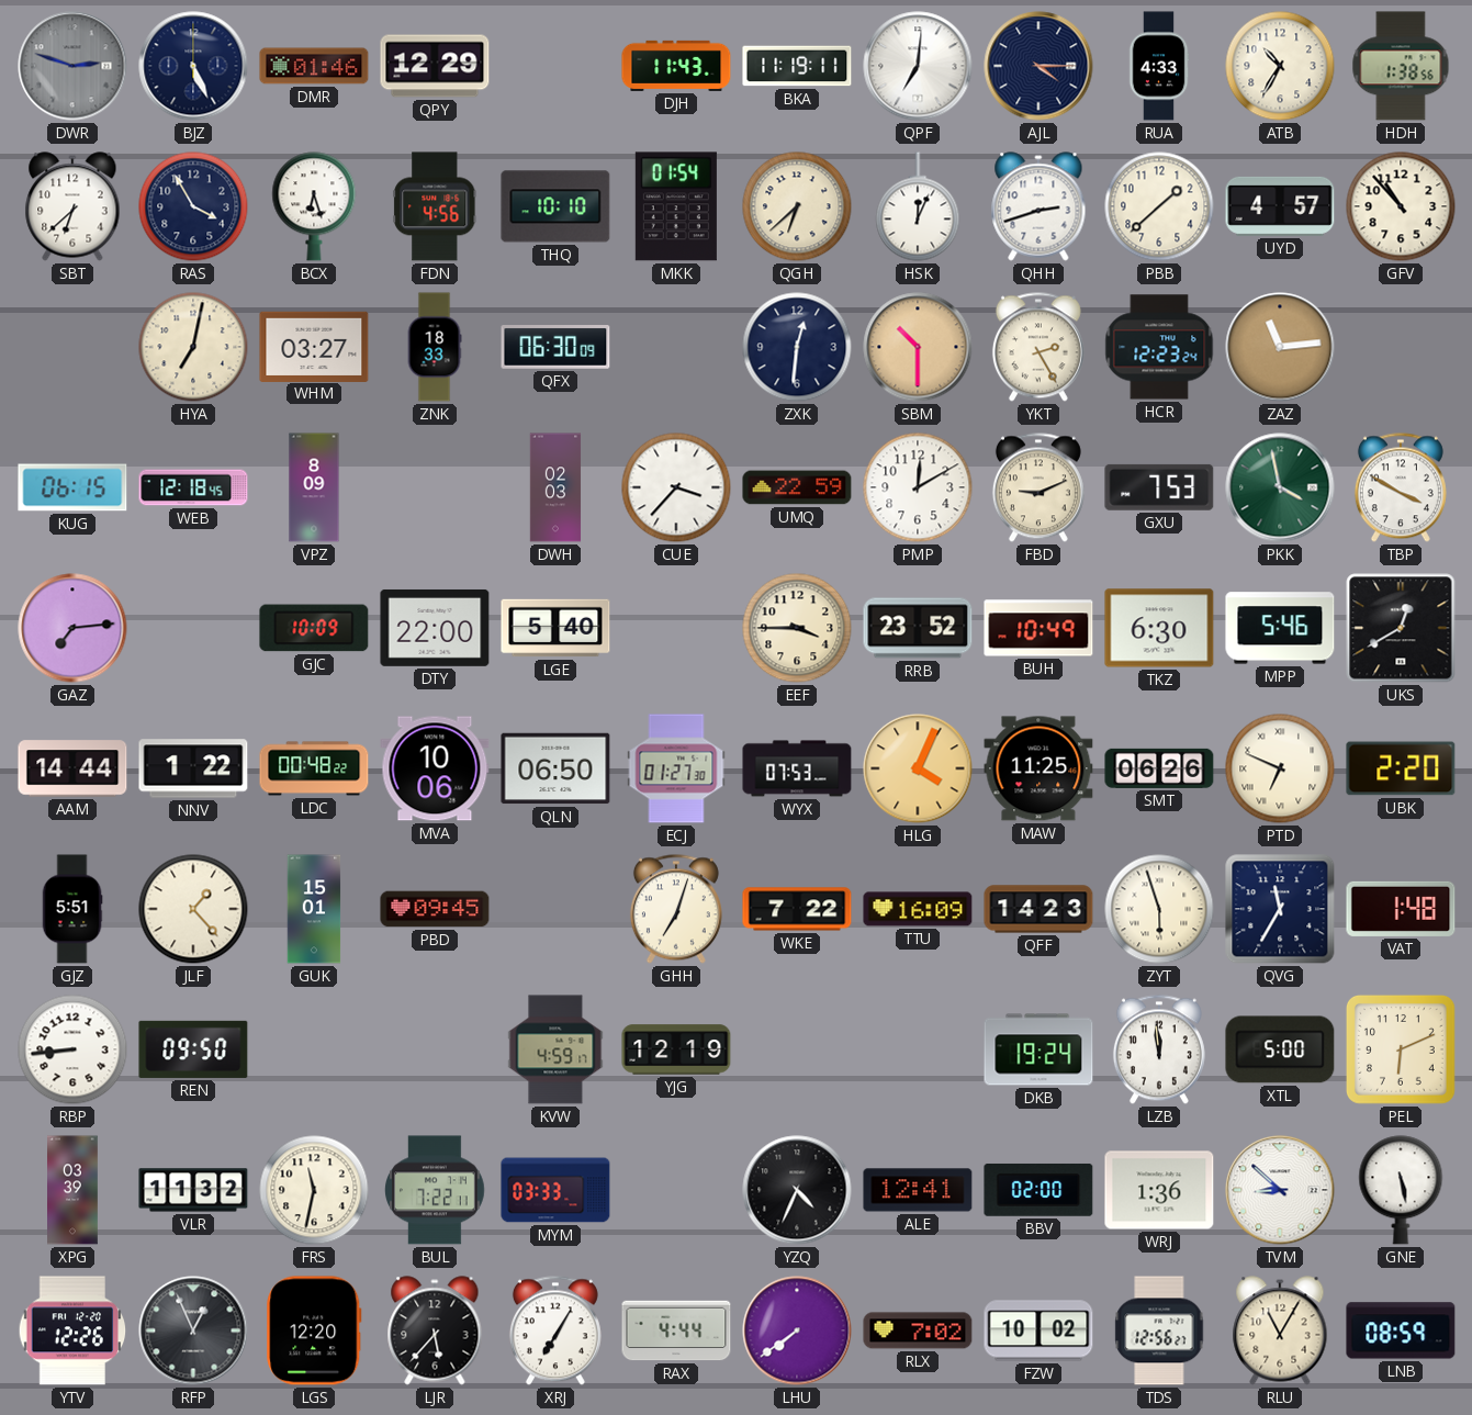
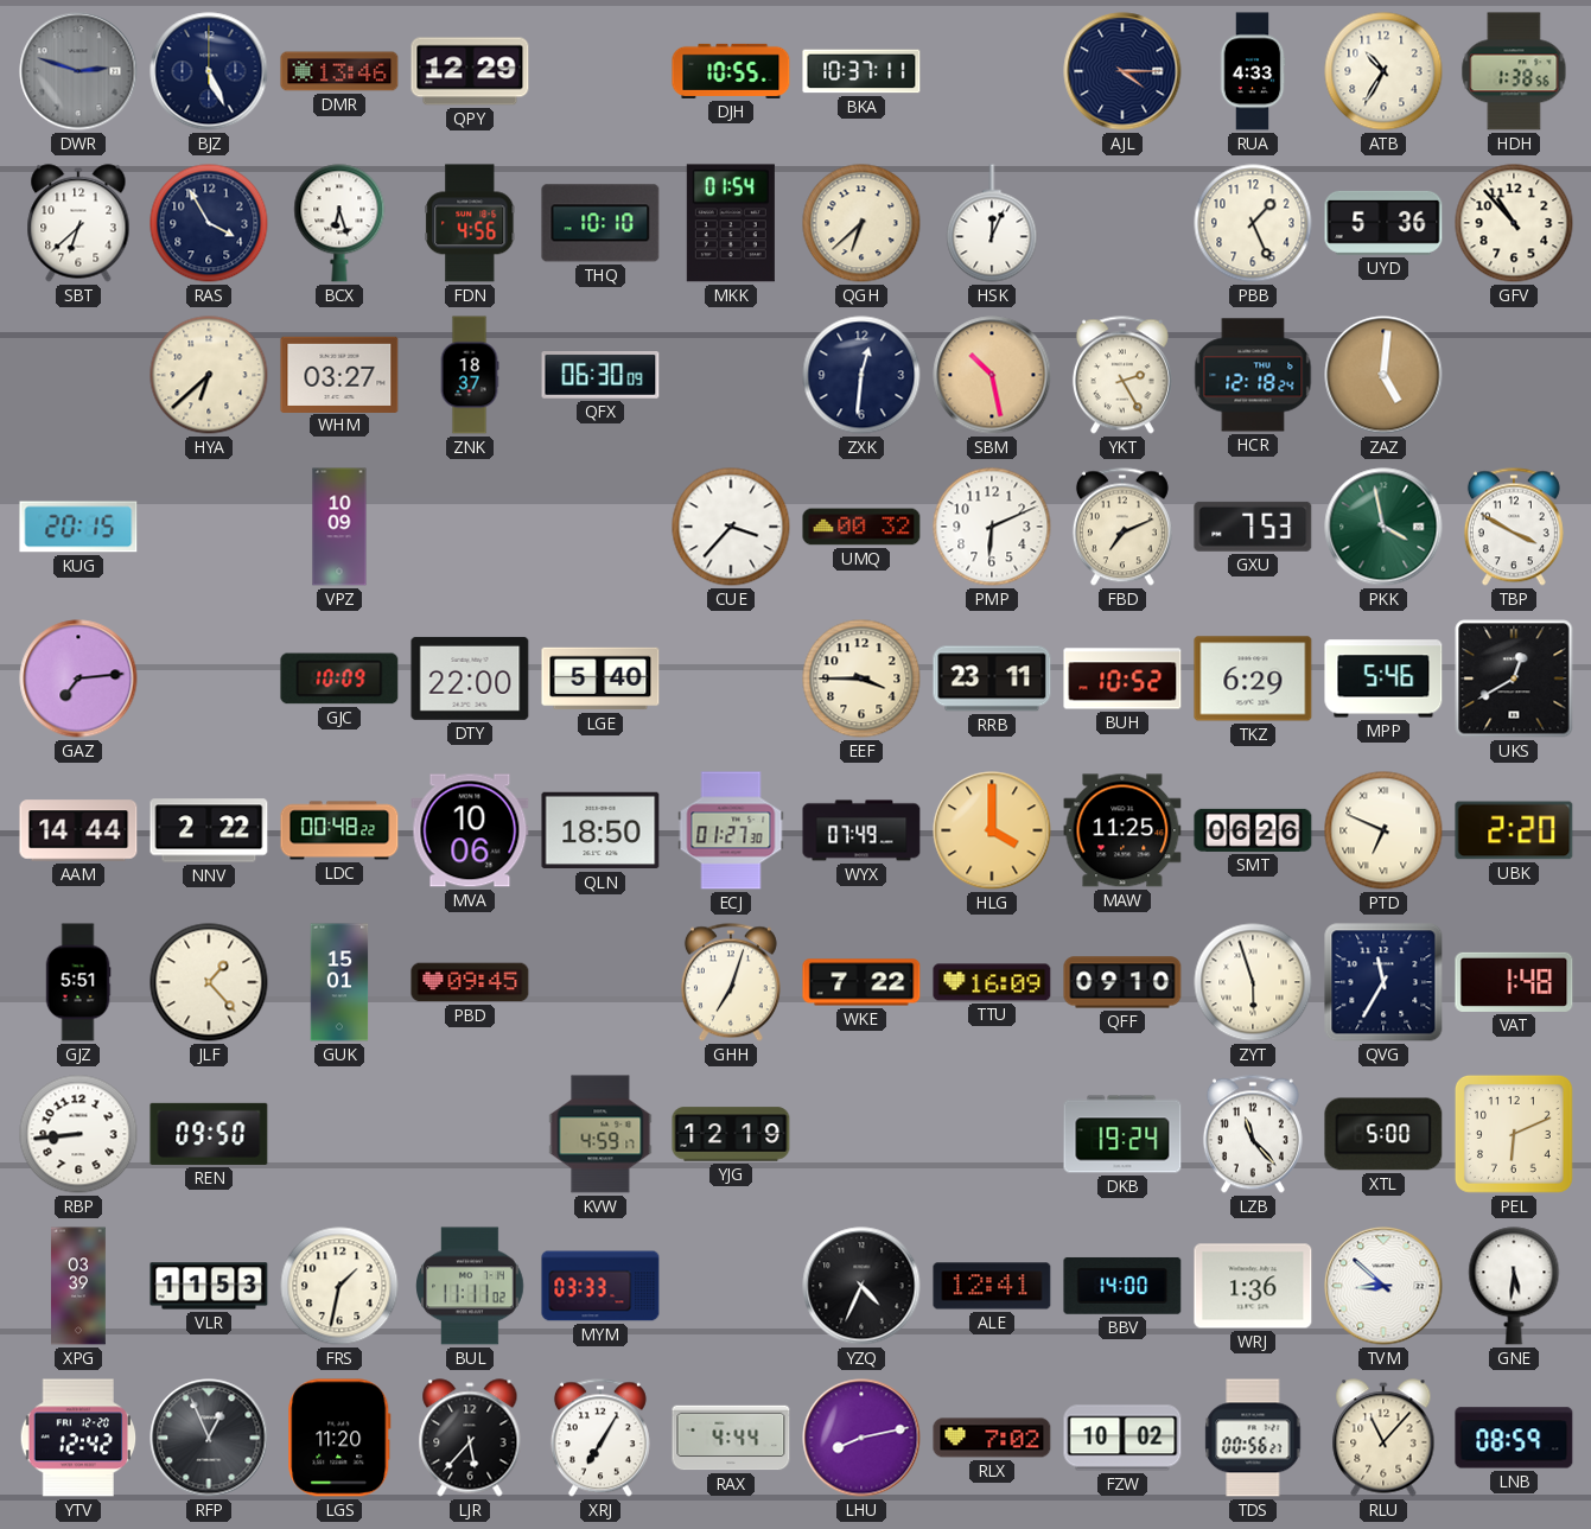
DMR: 01:46 -> 13:46
DJH: 11:43 -> 10:55
BKA: 11:19 -> 10:37
QPF: 7:01 -> none
QHH: 2:42 -> none
PBB: 1:38 -> 1:26
UYD: 4:57 -> 5:36
HYA: 7:02 -> 6:38
ZNK: 18:33 -> 18:37
SBM: 10:30 -> 10:28
HCR: 12:23 -> 12:18
ZAZ: 11:14 -> 5:01
KUG: 06:15 -> 20:15
WEB: 12:18 -> none
VPZ: 8:09 -> 10:09
DWH: 02:03 -> none
UMQ: 22:59 -> 00:32
PMP: 12:10 -> 6:11
FBD: 9:11 -> 7:11
RRB: 23:52 -> 23:11
BUH: 10:49 -> 10:52
TKZ: 6:30 -> 6:29
NNV: 1:22 -> 2:22
QLN: 06:50 -> 18:50
WYX: 07:53 -> 07:49
HLG: 4:04 -> 4:00
QFF: 14:23 -> 09:10
LZB: 11:59 -> 11:23
VLR: 11:32 -> 11:53
FRS: 11:32 -> 1:32
BUL: 7:22 -> 11:11
BBV: 02:00 -> 14:00
GNE: 5:28 -> 5:31
YTV: 12:26 -> 12:42
LGS: 12:20 -> 11:20
LHU: 7:39 -> 8:13
TDS: 12:56 -> 00:56
RLU: 11:05 -> 11:07
